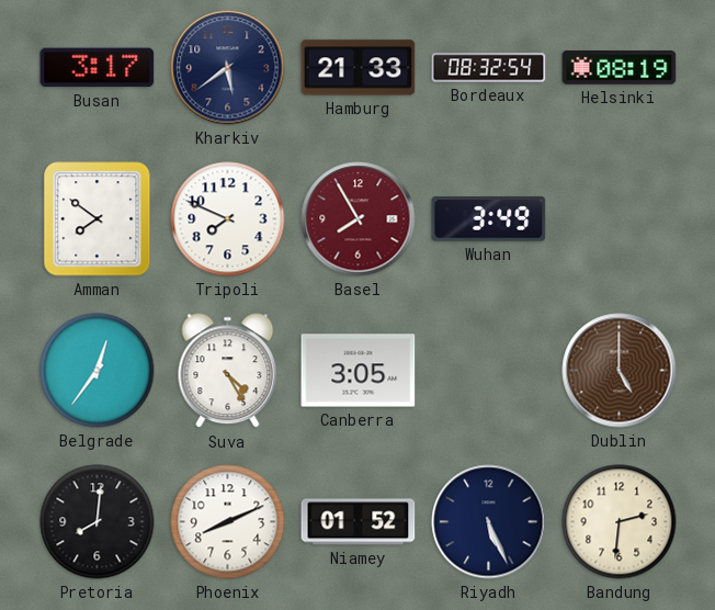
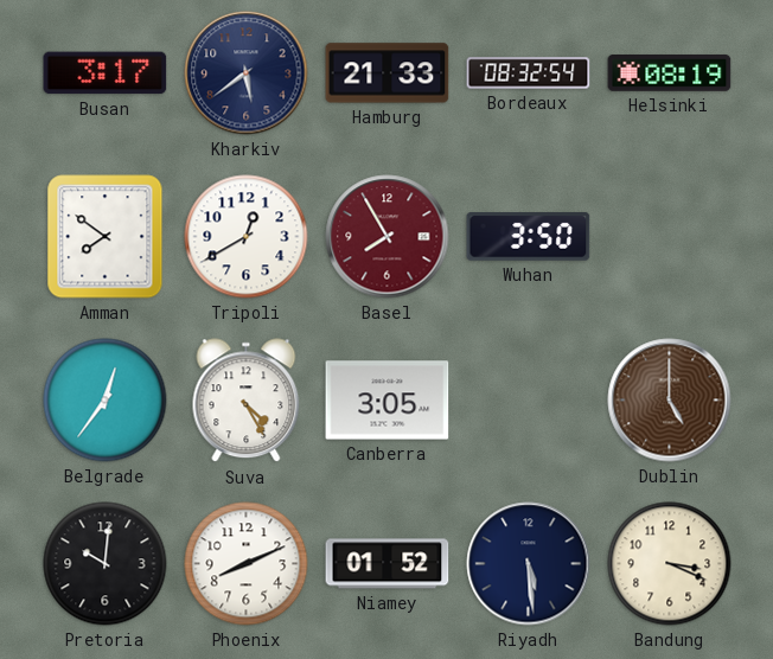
Tripoli: 7:49 -> 12:40
Wuhan: 3:49 -> 3:50
Pretoria: 8:01 -> 10:01
Riyadh: 5:26 -> 5:29
Bandung: 2:31 -> 3:19
